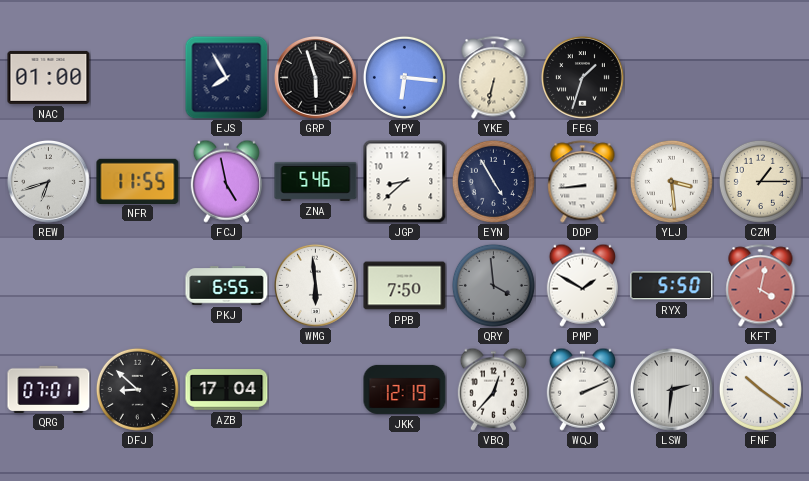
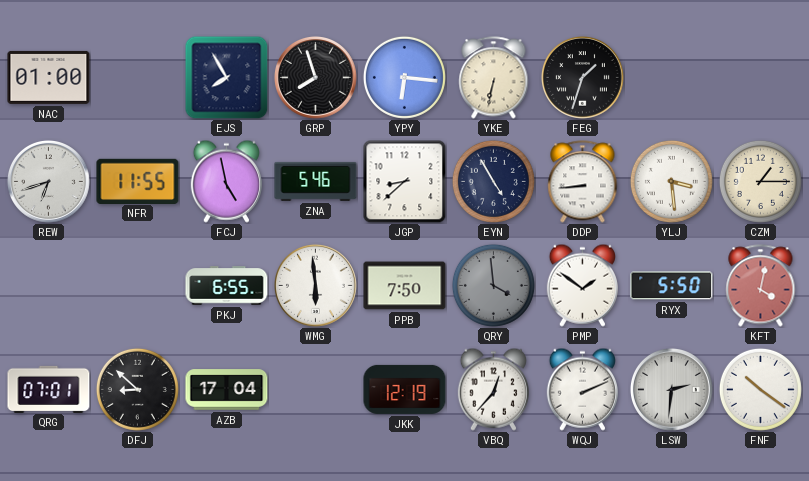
GRP: 5:57 -> 7:57
PMP: 1:50 -> 1:51
